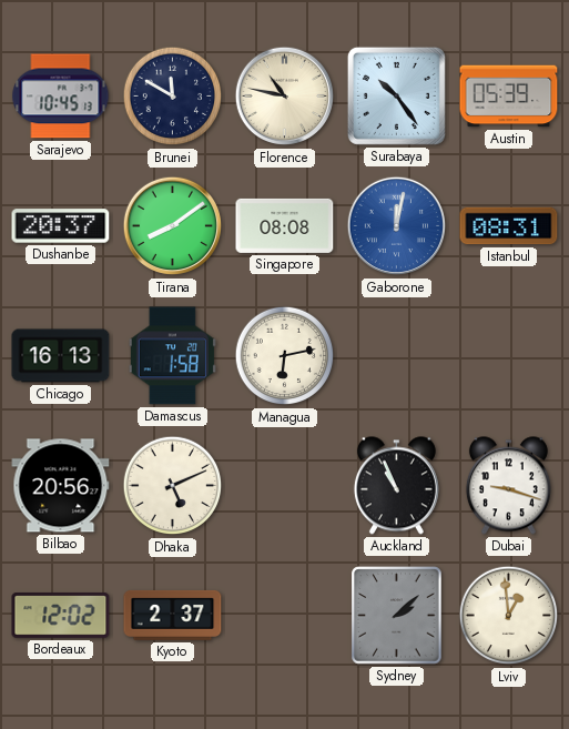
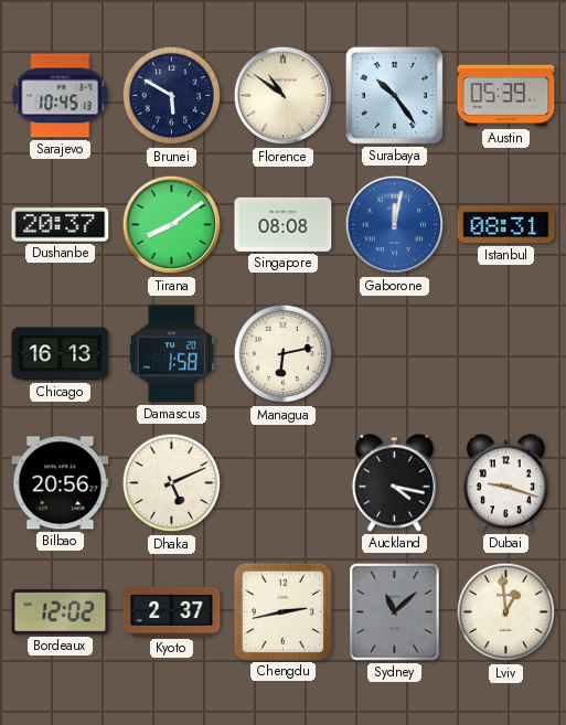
Brunei: 11:50 -> 5:50
Florence: 10:47 -> 10:51
Auckland: 10:56 -> 4:17
Chengdu: none -> 2:43
Sydney: 2:08 -> 11:08
